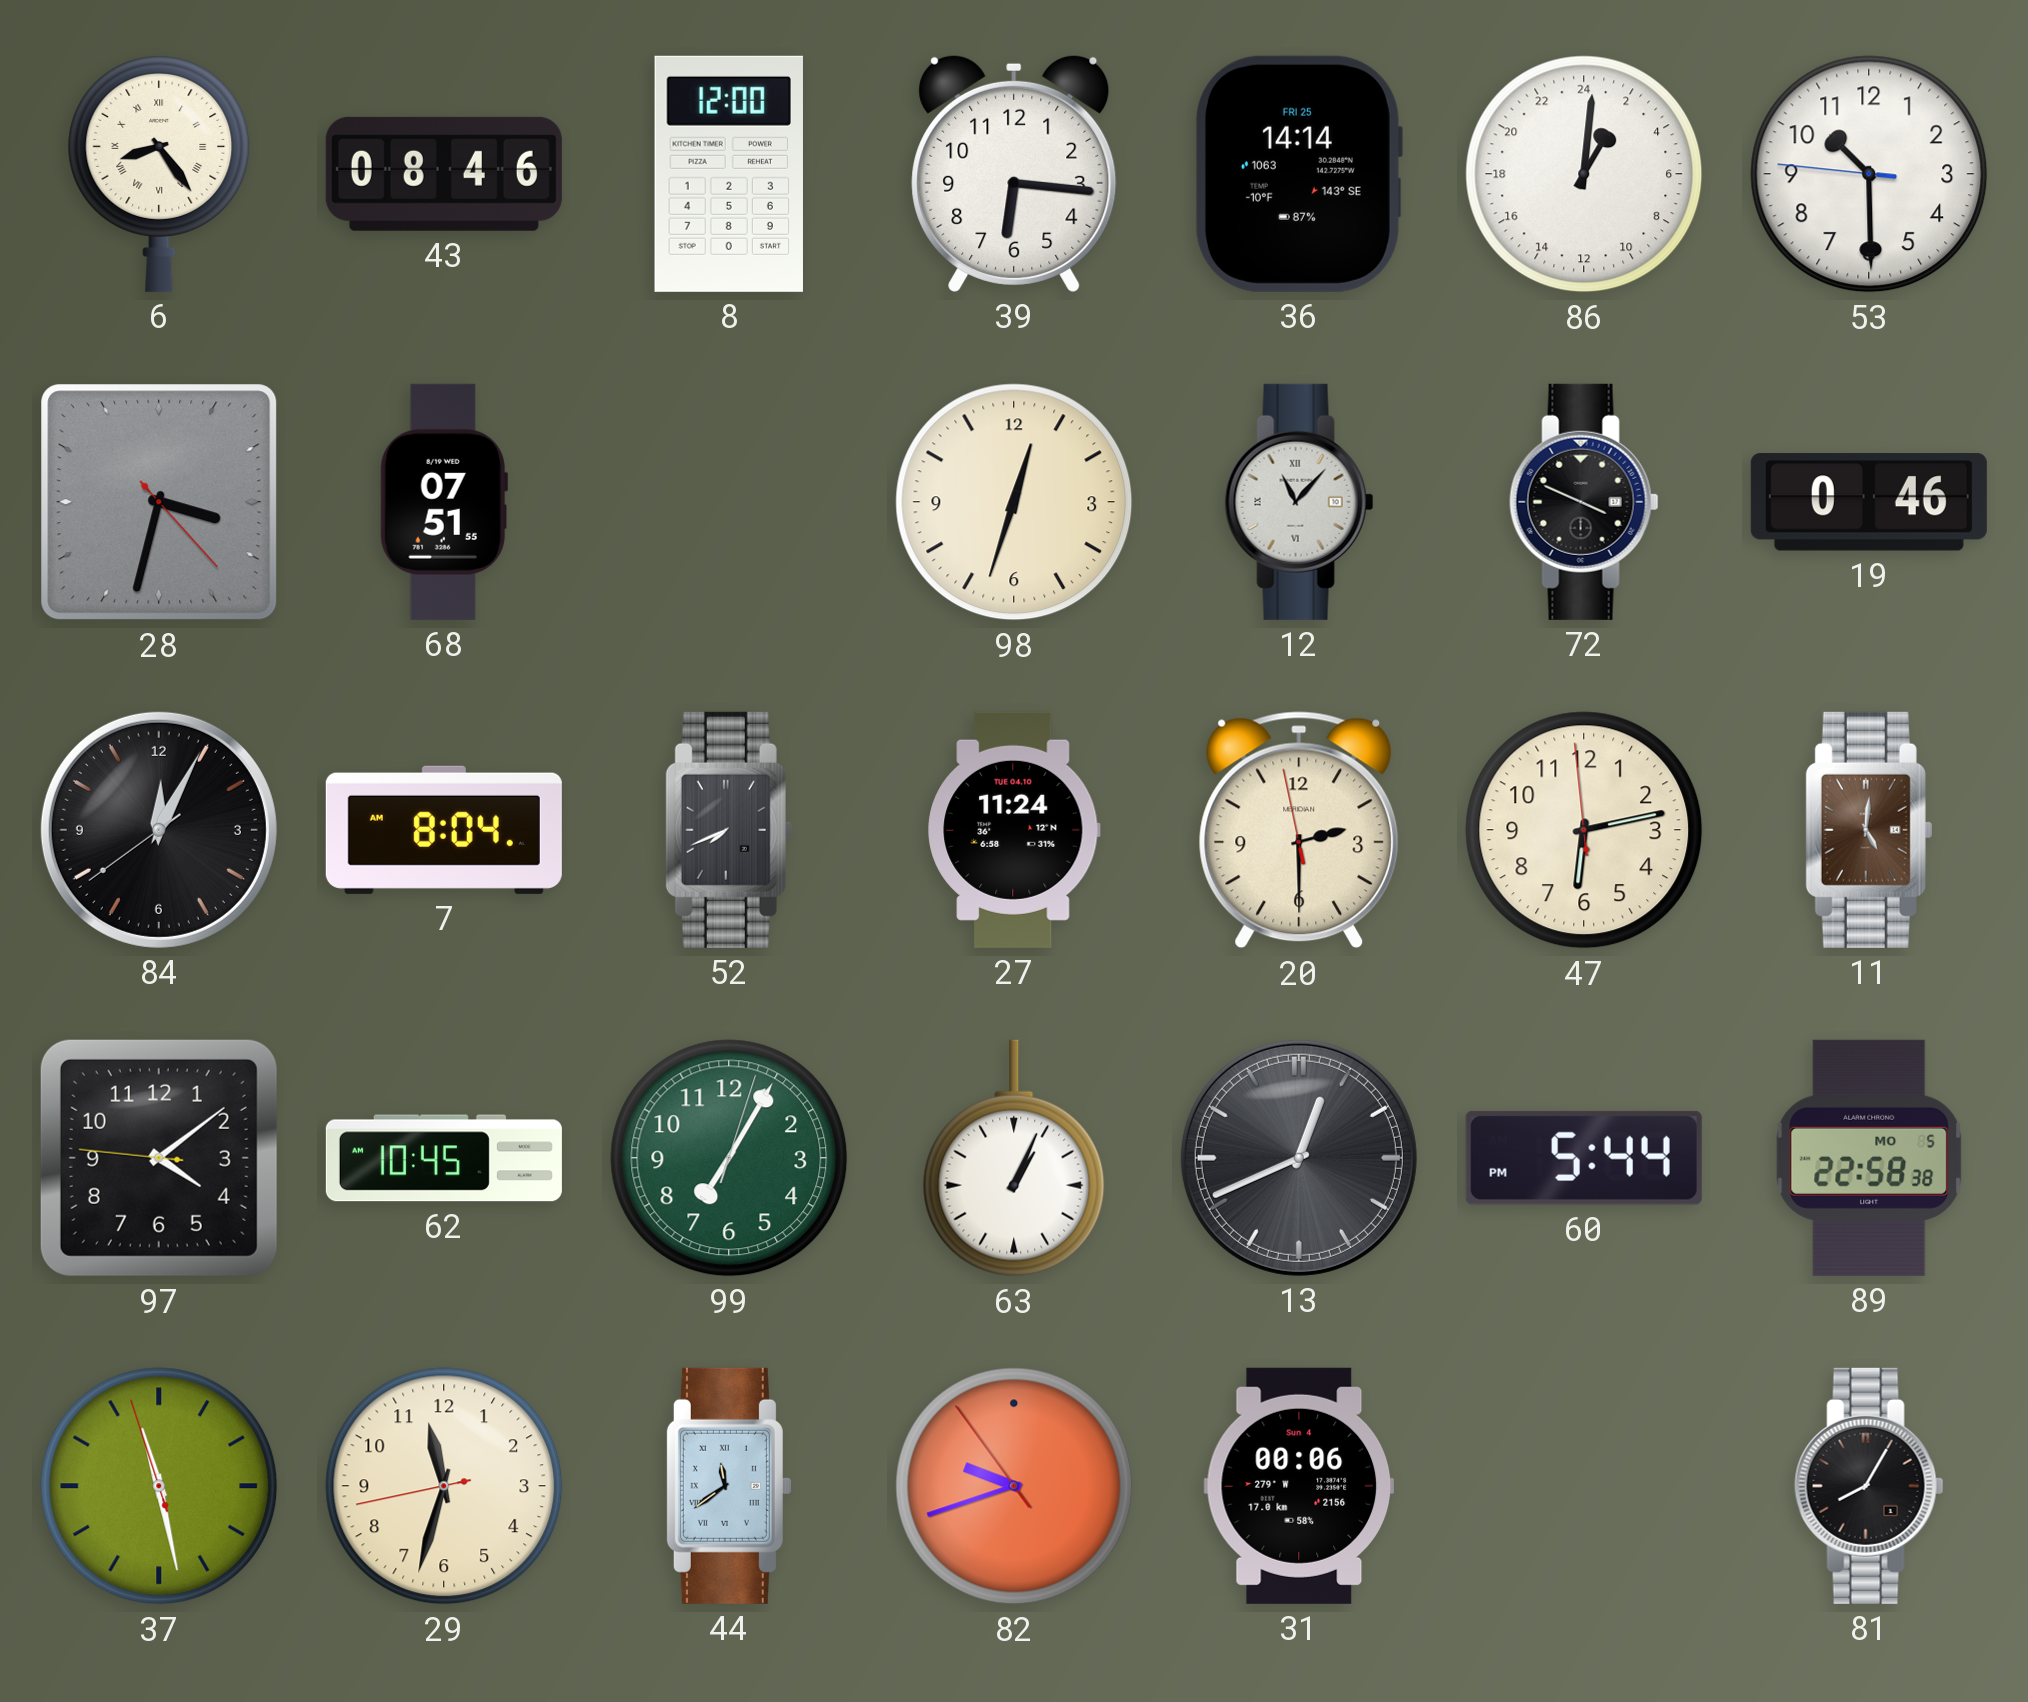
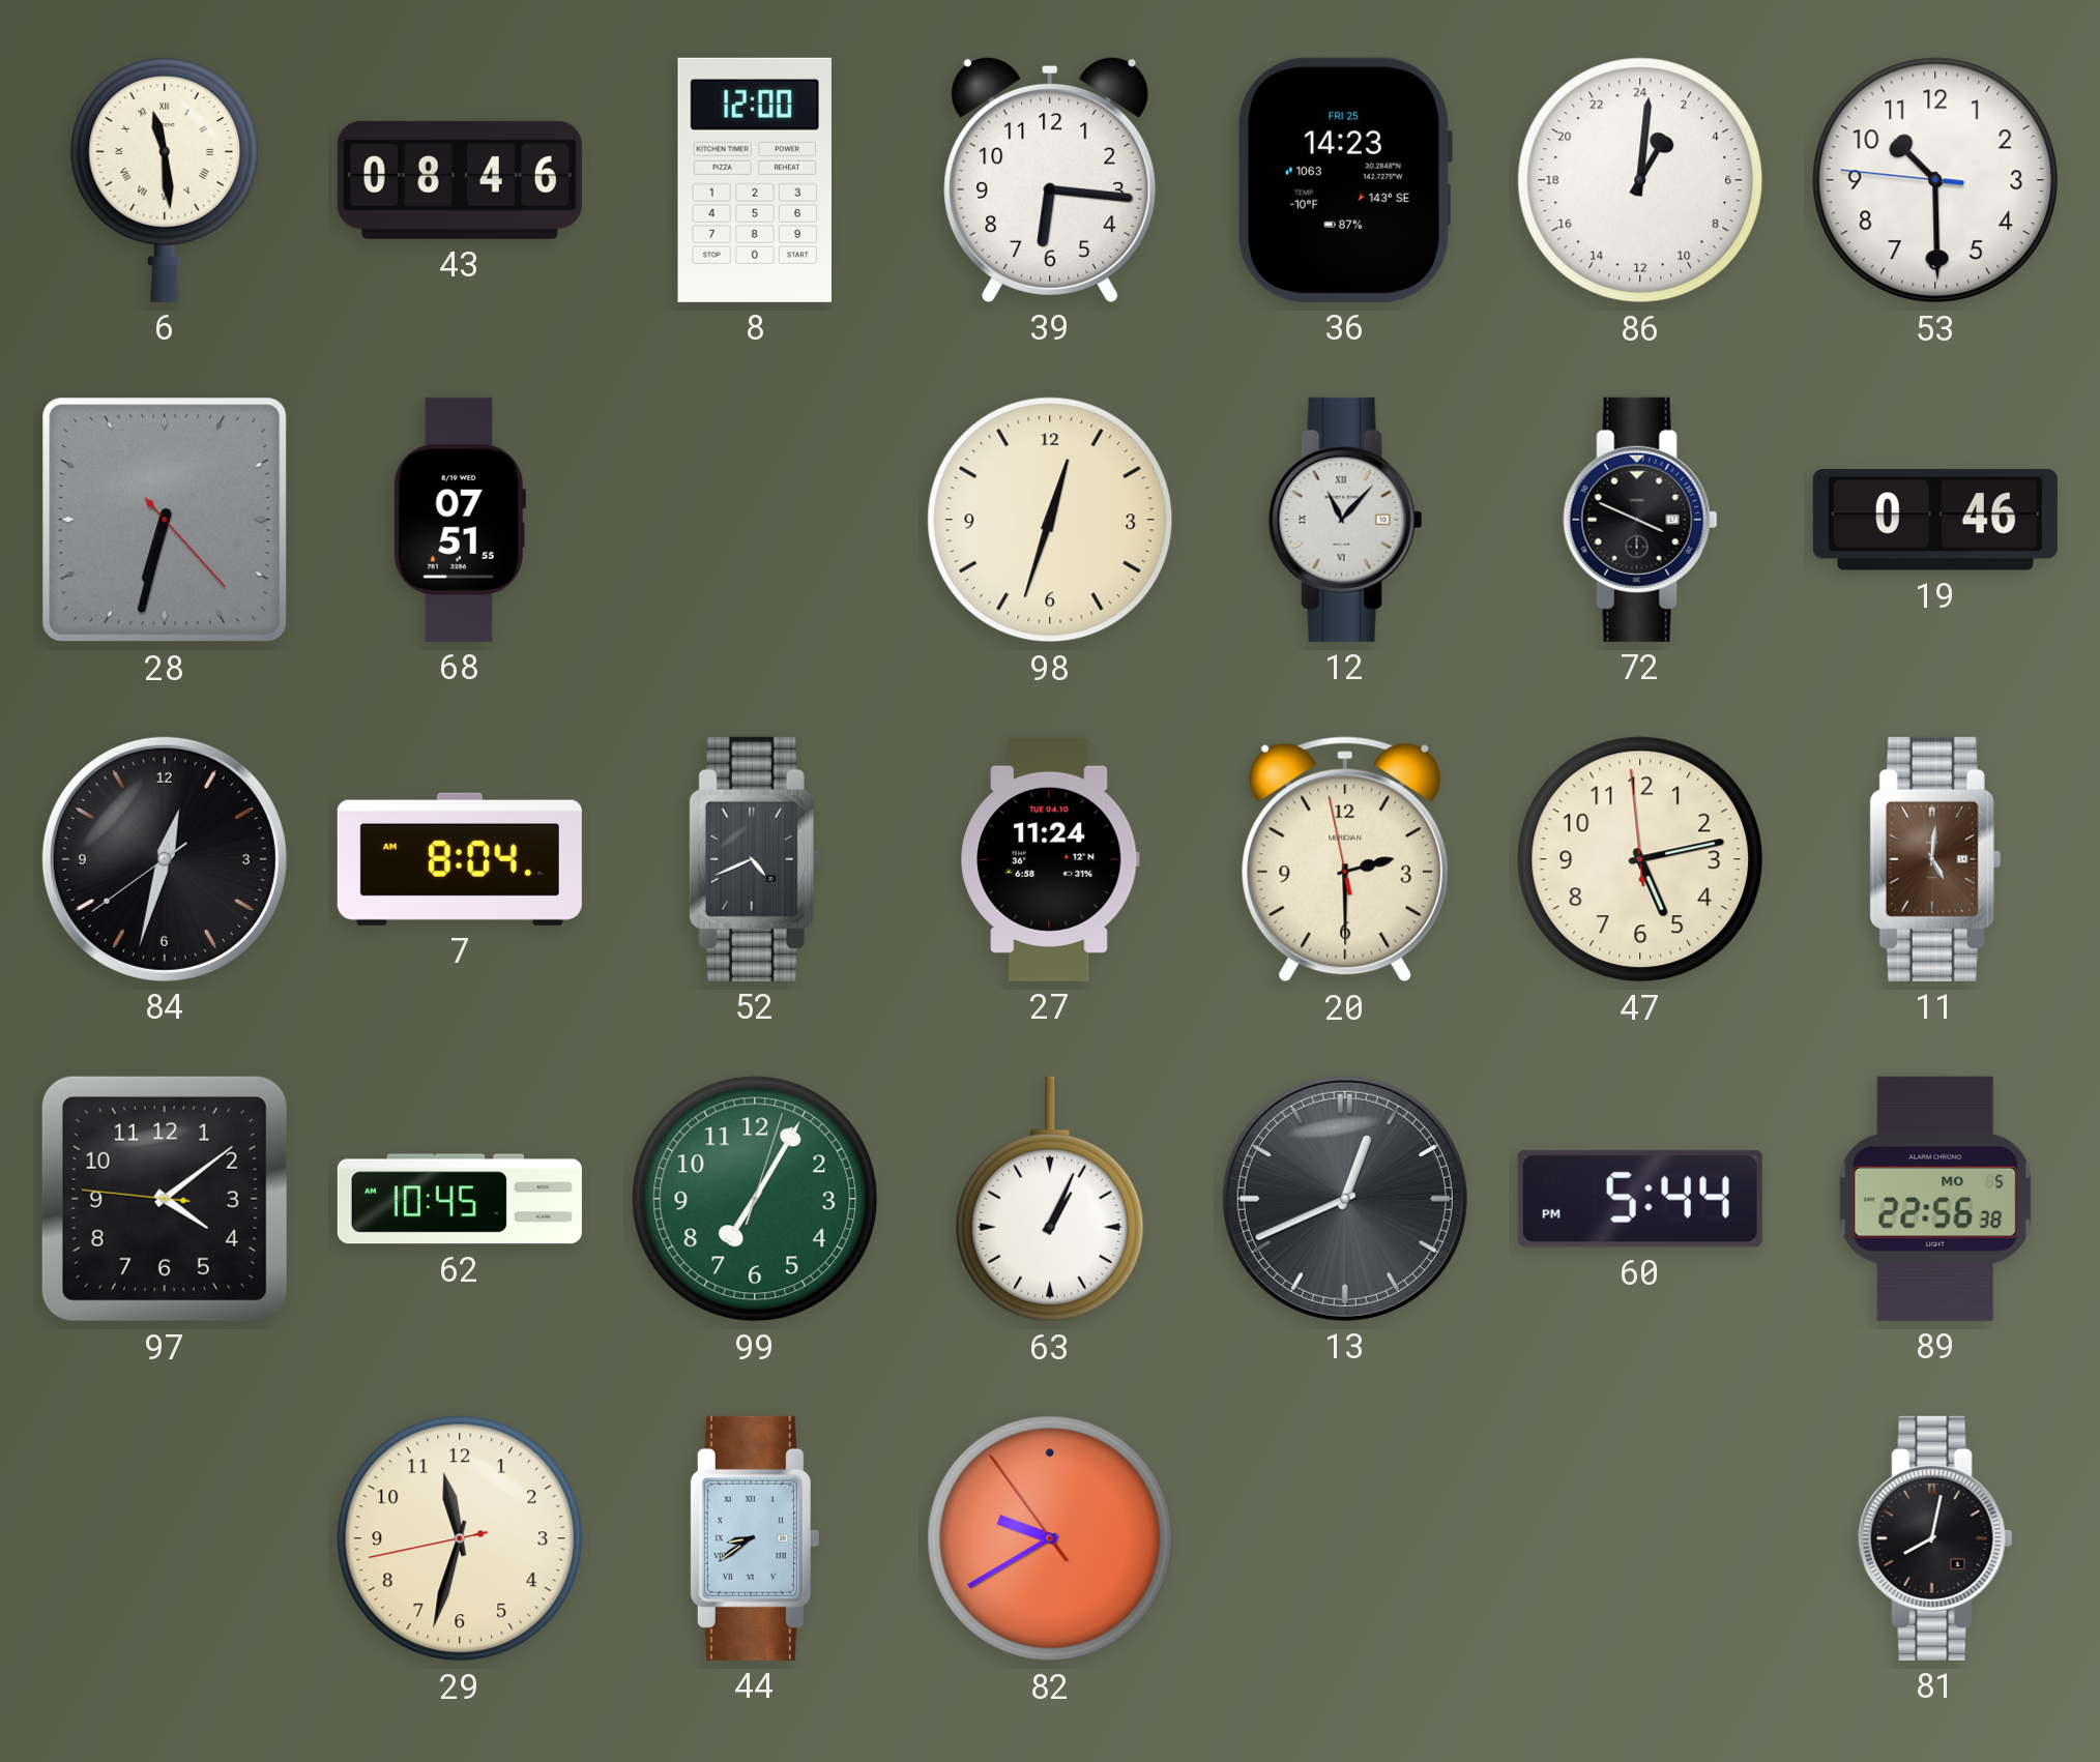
6: 8:24 -> 11:29
36: 14:14 -> 14:23
28: 3:32 -> 6:32
84: 12:04 -> 12:32
52: 7:41 -> 4:41
47: 6:12 -> 5:12
89: 22:58 -> 22:56
37: 11:27 -> none
44: 11:39 -> 8:39
82: 9:41 -> 9:39
31: 00:06 -> none
81: 8:05 -> 8:02
